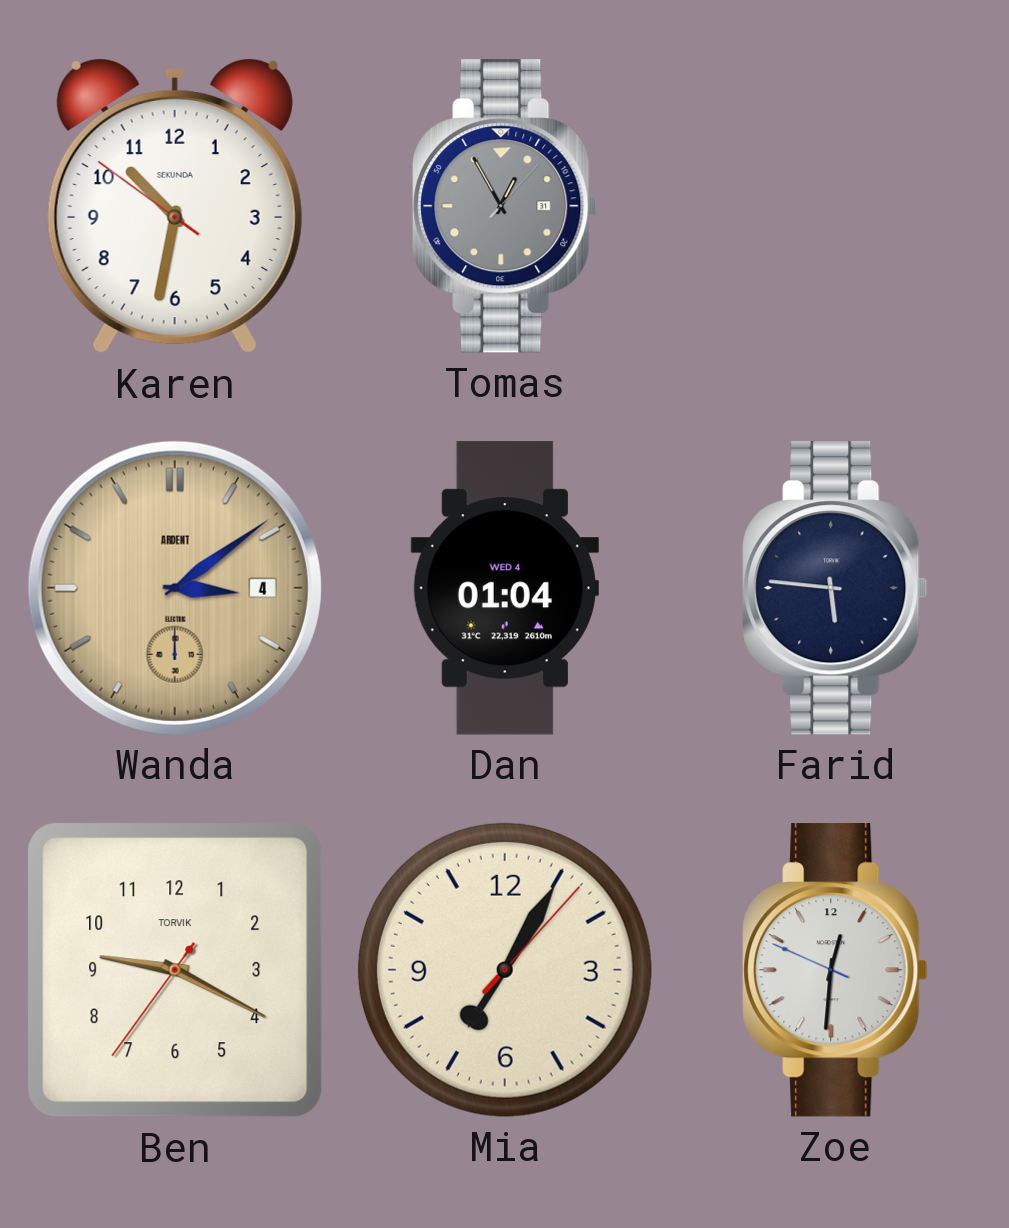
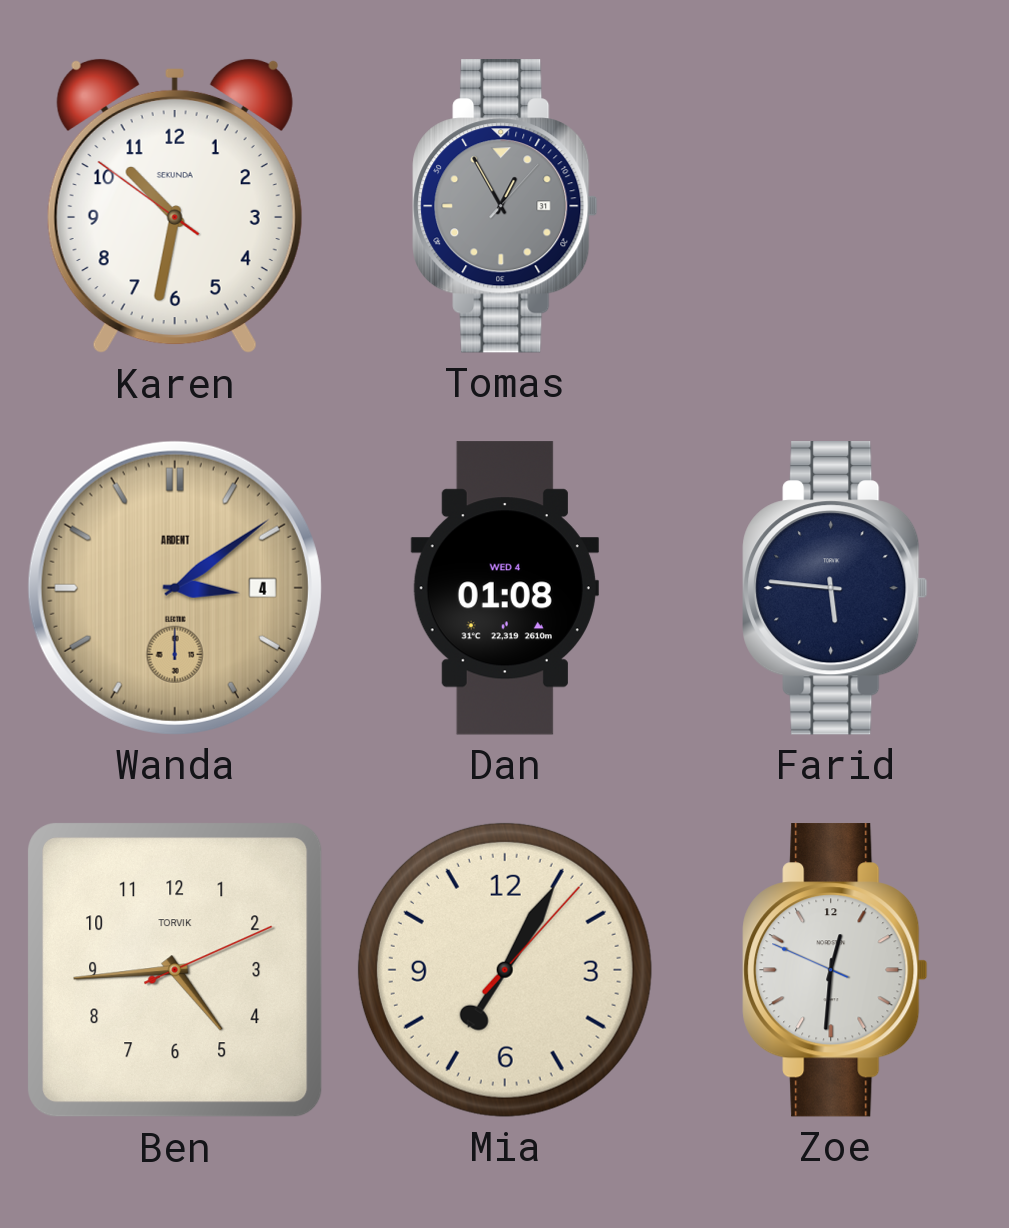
Dan: 01:04 -> 01:08
Ben: 9:19 -> 4:44
